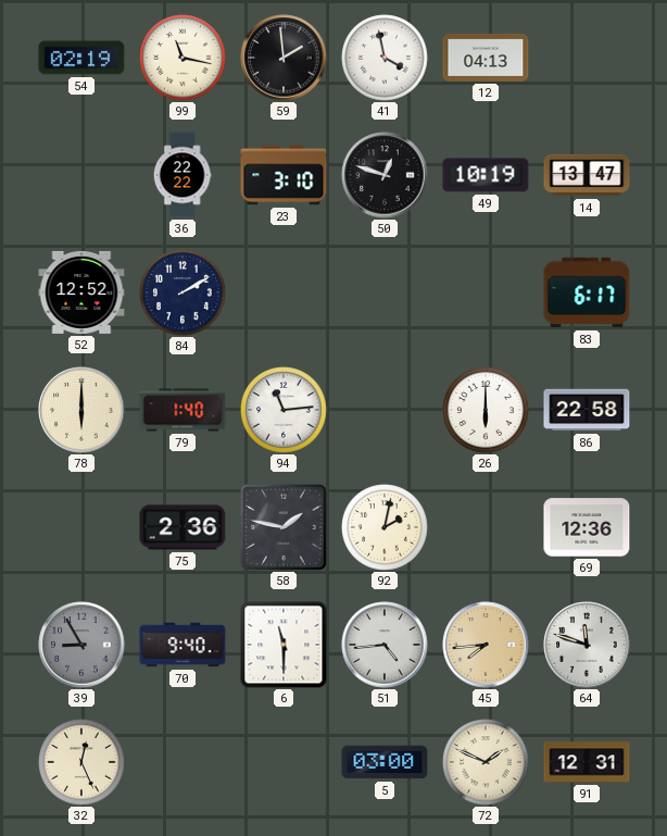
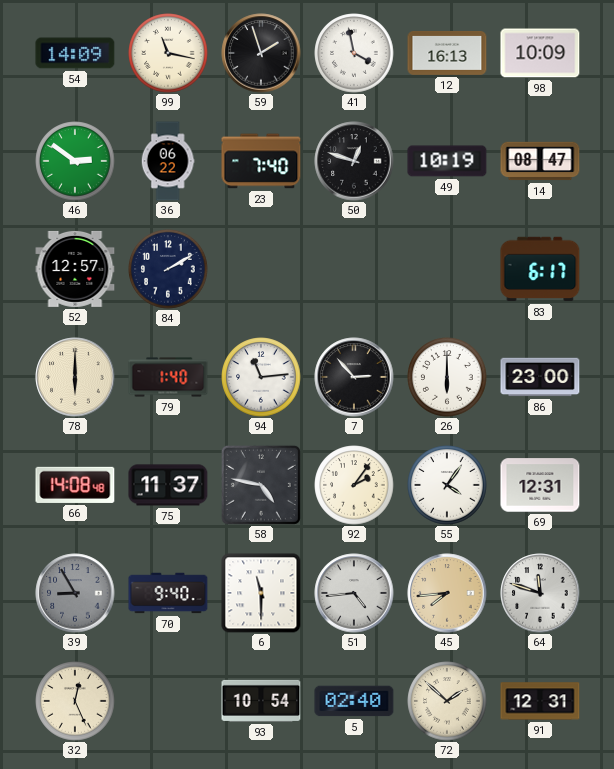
54: 02:19 -> 14:09
59: 1:59 -> 1:57
12: 04:13 -> 16:13
98: none -> 10:09
46: none -> 2:51
36: 22:22 -> 06:22
23: 3:10 -> 7:40
14: 13:47 -> 08:47
52: 12:52 -> 12:57
7: none -> 2:53
86: 22:58 -> 23:00
66: none -> 14:08
75: 2:36 -> 11:37
58: 1:47 -> 4:47
92: 2:02 -> 2:06
55: none -> 4:06
69: 12:36 -> 12:31
93: none -> 10:54
5: 03:00 -> 02:40
72: 1:49 -> 1:52
